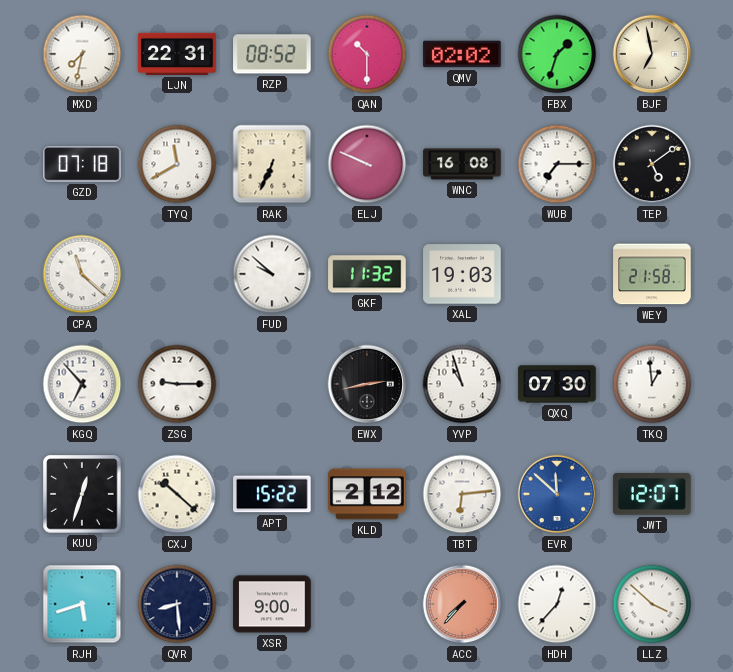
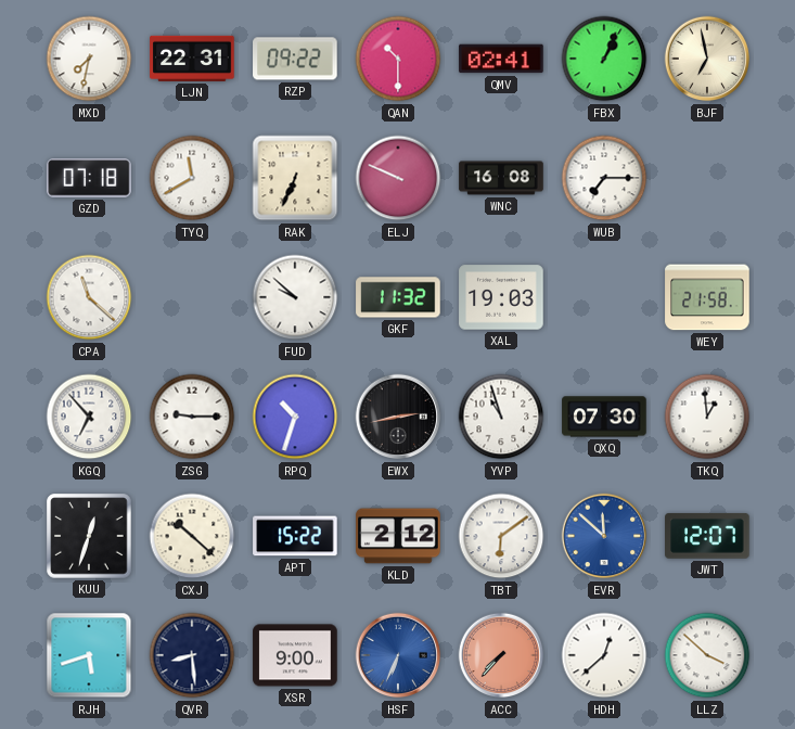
RZP: 08:52 -> 09:22
QMV: 02:02 -> 02:41
FBX: 1:33 -> 1:04
TEP: 5:09 -> none
RPQ: none -> 10:33
TBT: 6:14 -> 6:09
HSF: none -> 6:34
HDH: 12:37 -> 12:38
